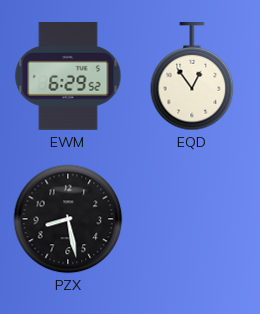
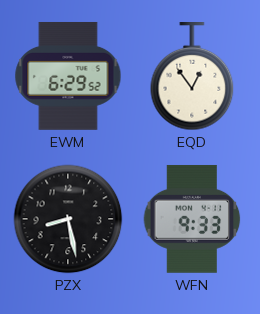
WFN: none -> 9:33
